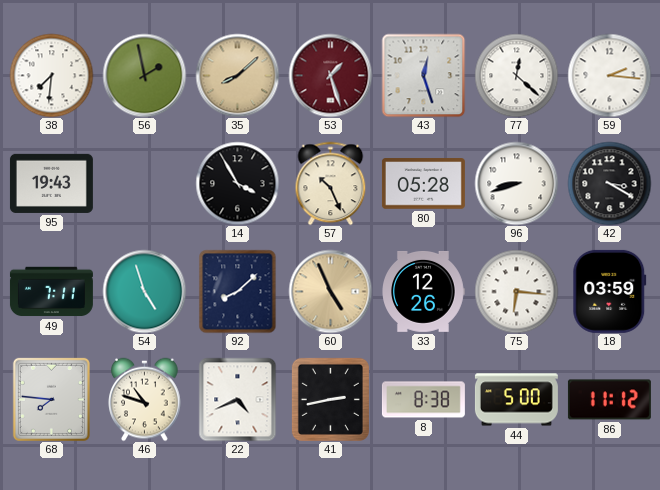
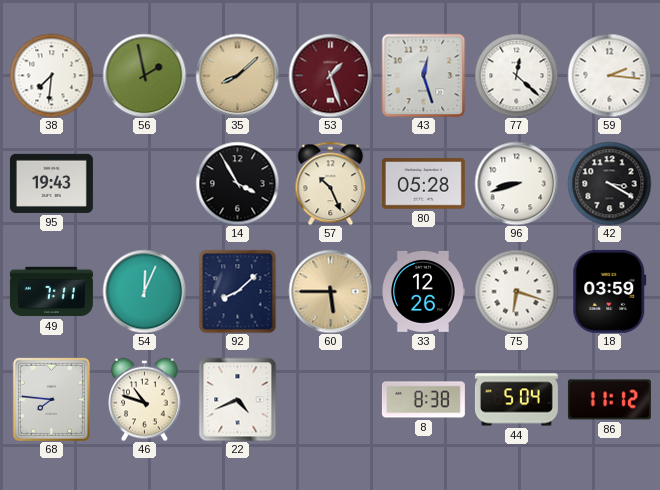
54: 4:57 -> 12:04
60: 4:56 -> 5:45
75: 6:16 -> 6:18
41: 2:43 -> none
44: 5:00 -> 5:04
